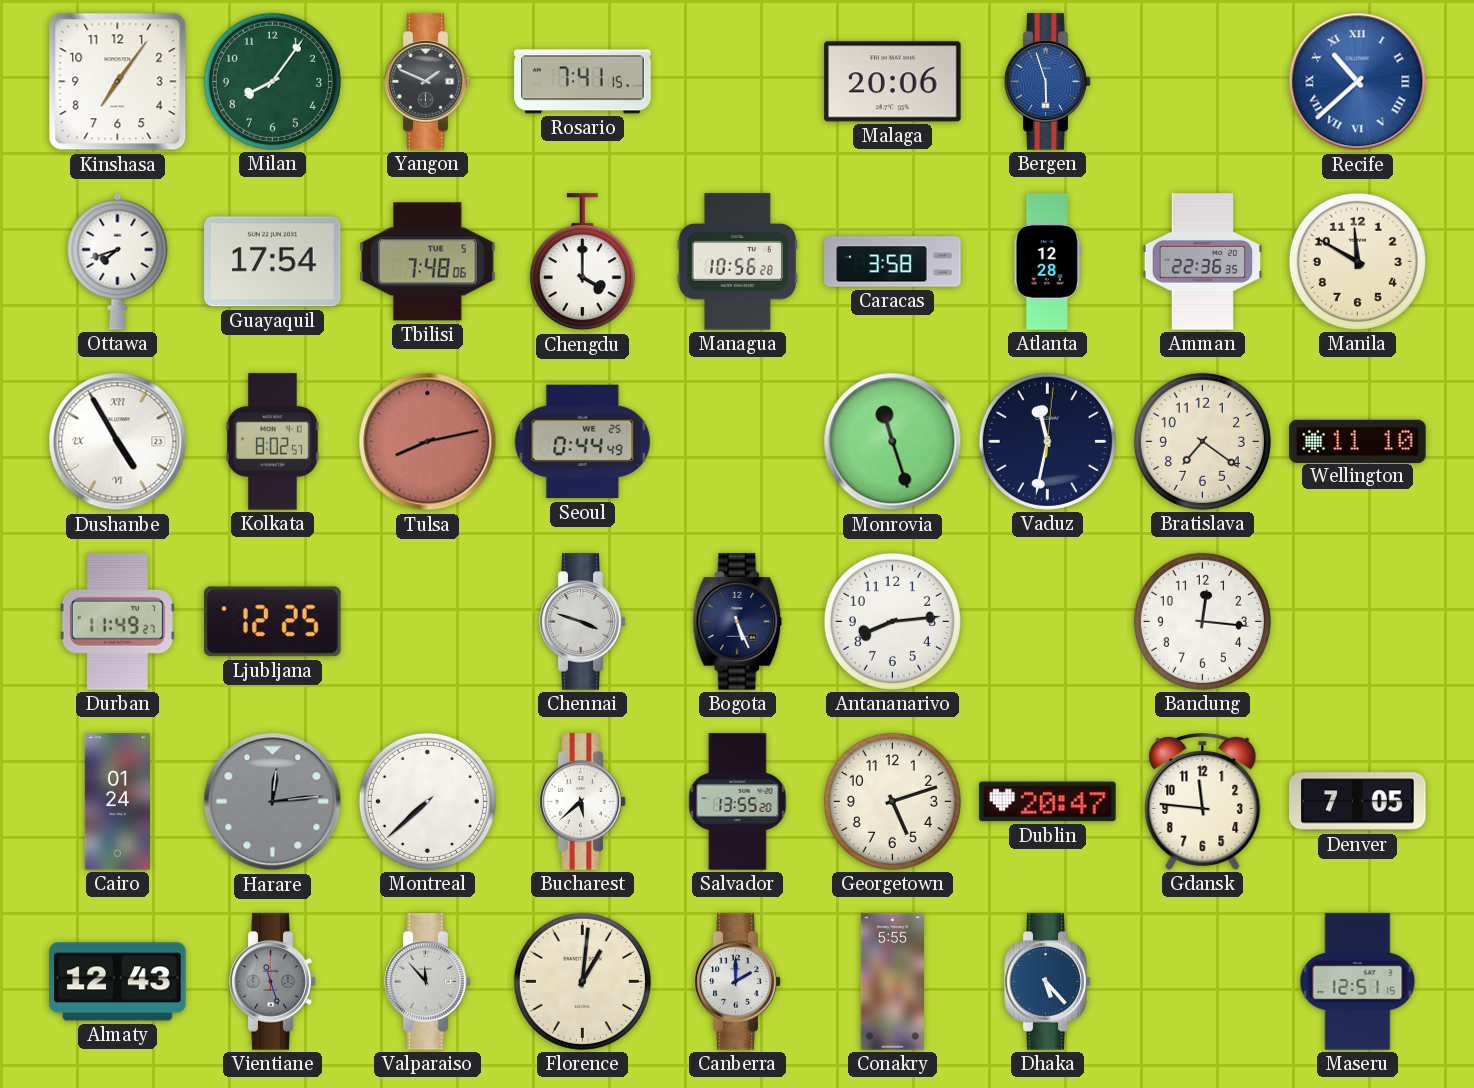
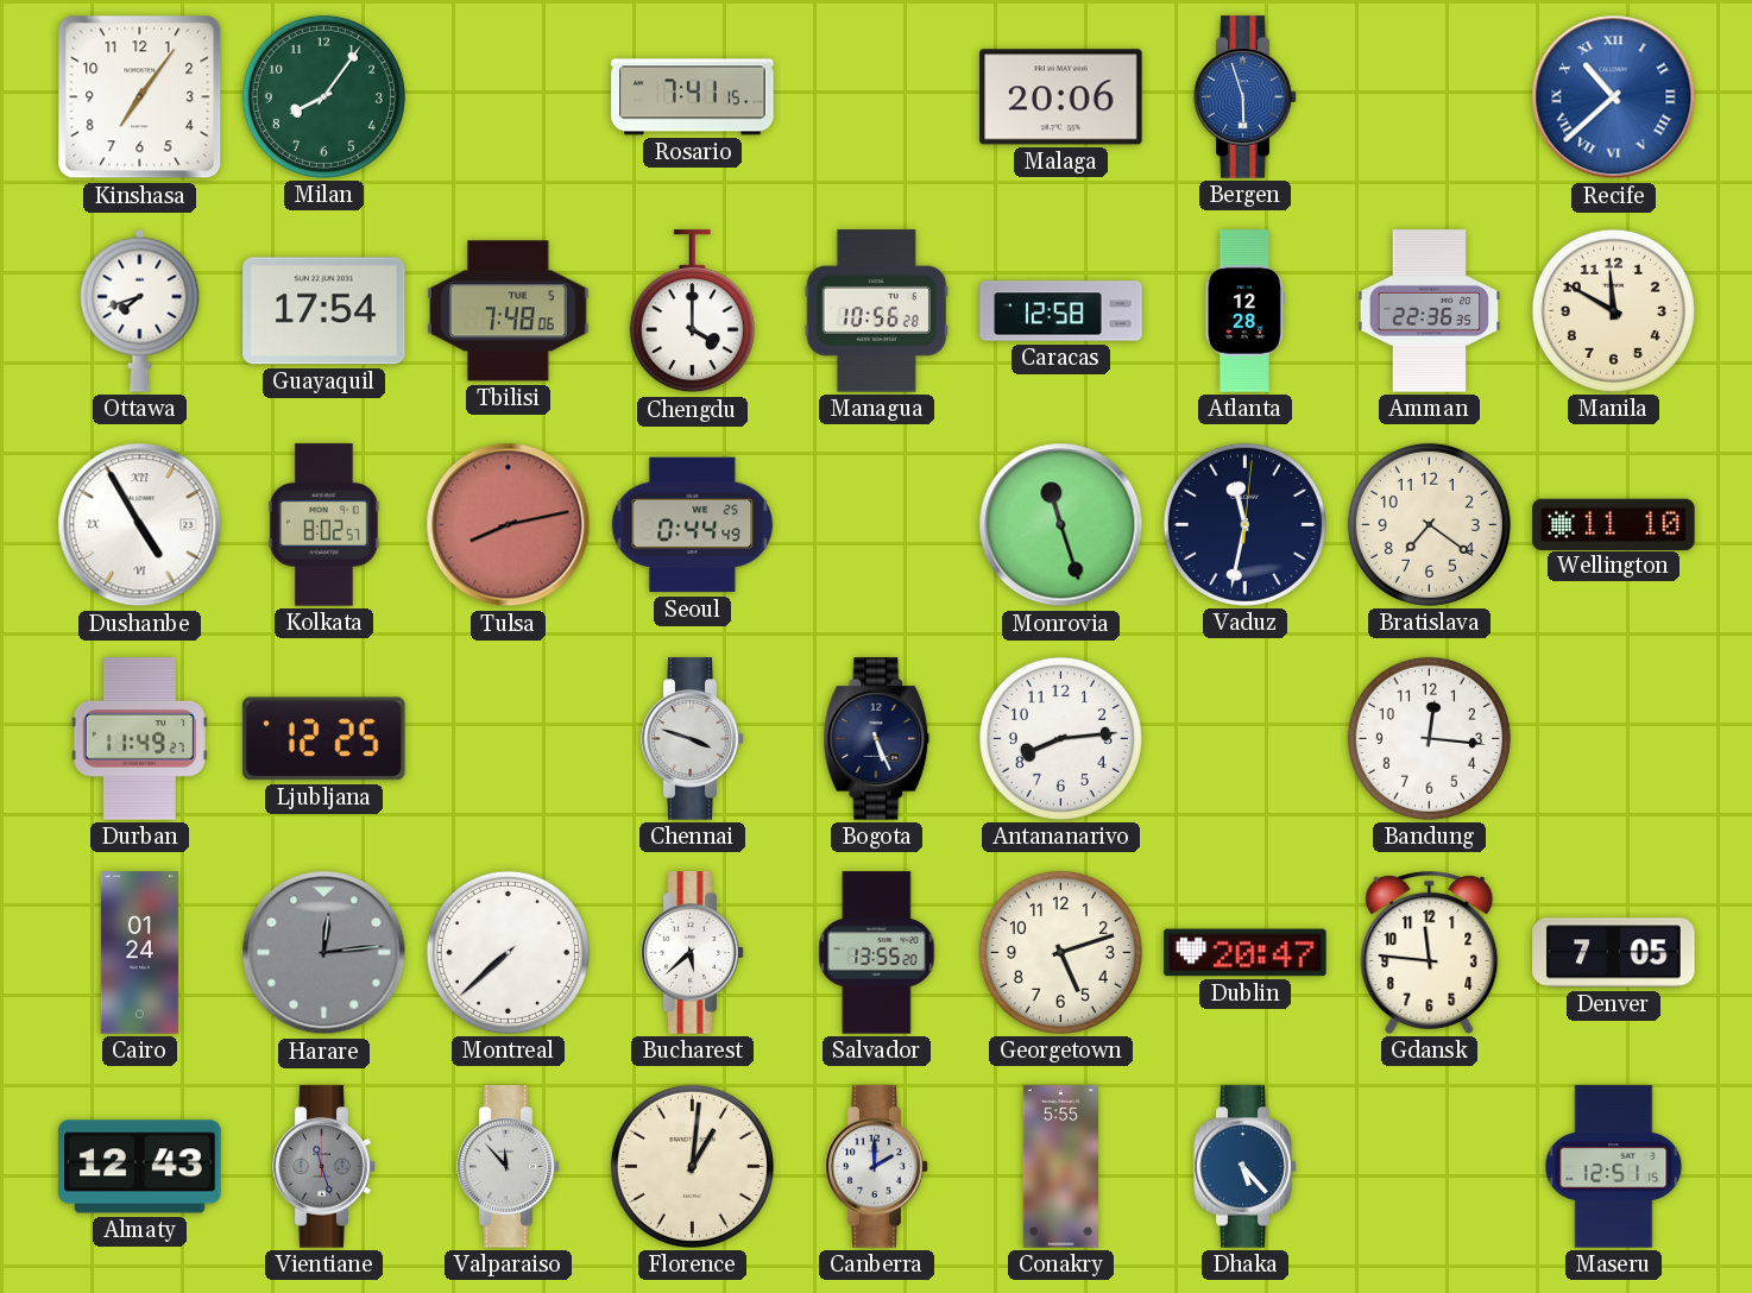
Yangon: 1:49 -> none
Caracas: 3:58 -> 12:58
